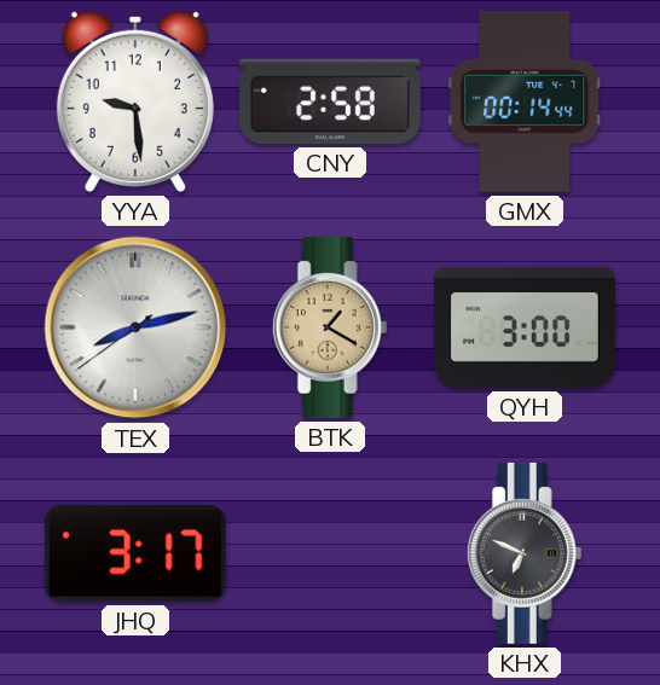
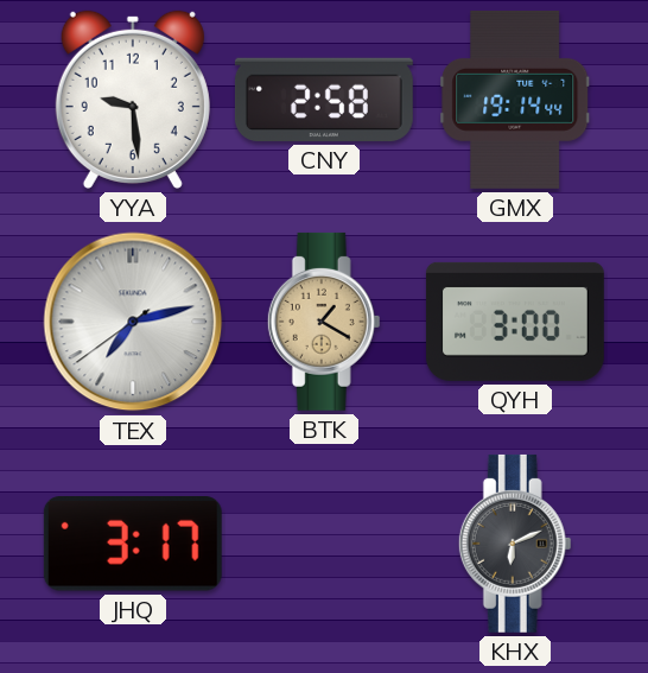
GMX: 00:14 -> 19:14
TEX: 8:12 -> 7:12
KHX: 6:49 -> 6:11
